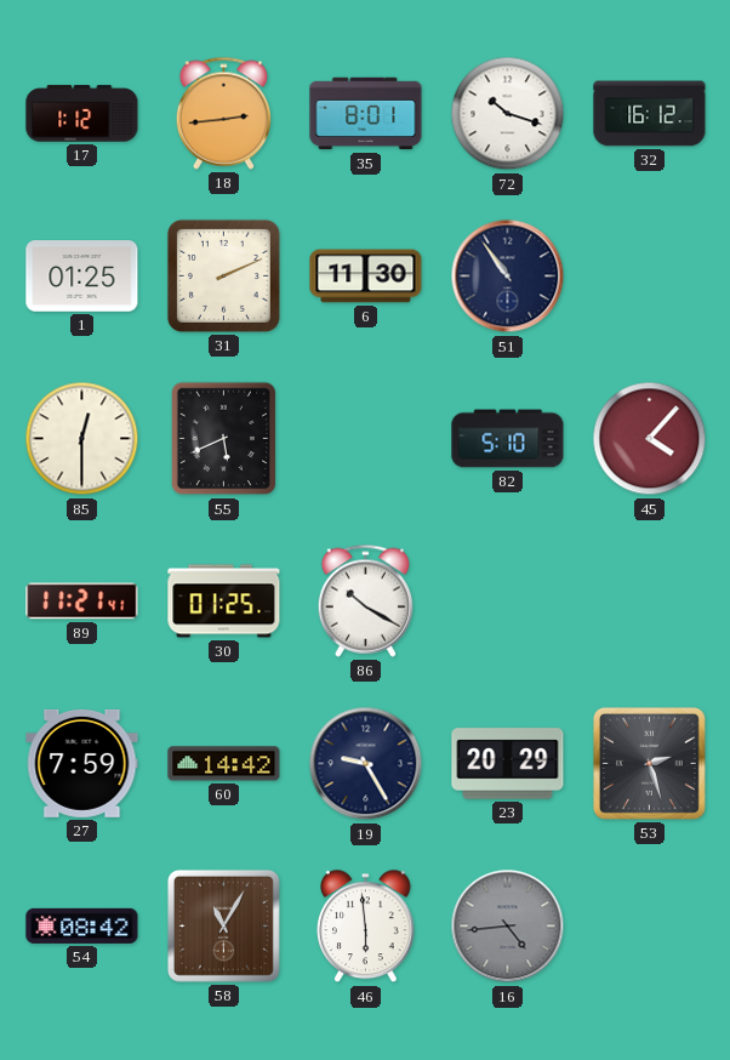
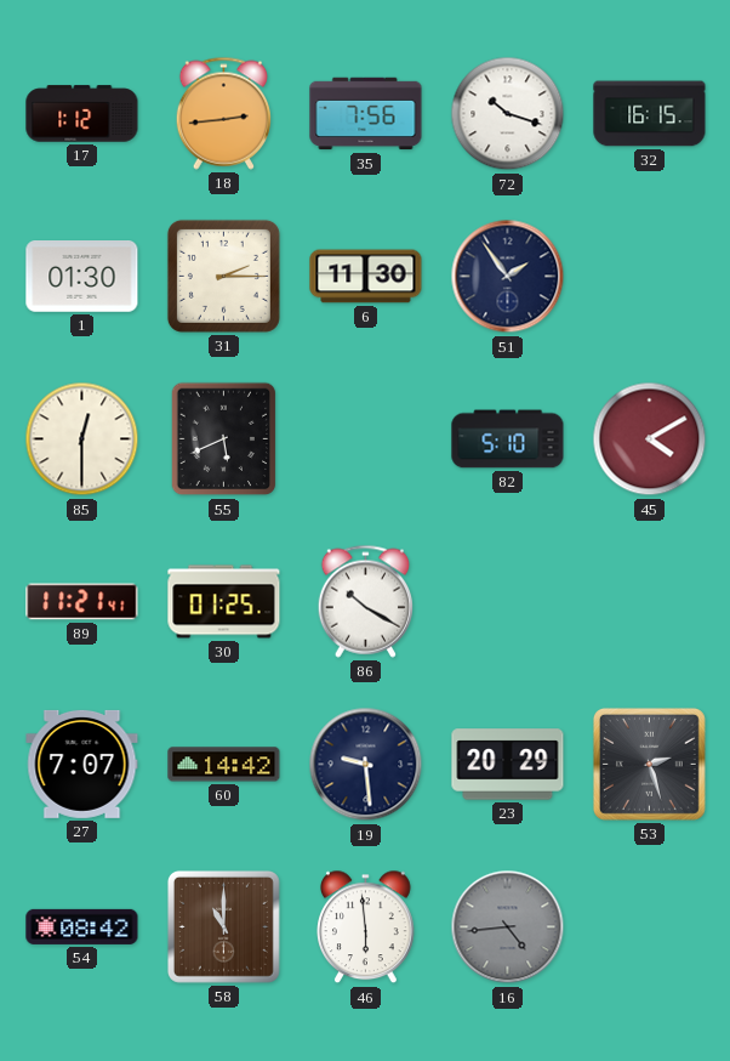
35: 8:01 -> 7:56
32: 16:12 -> 16:15
1: 01:25 -> 01:30
31: 2:11 -> 2:15
51: 10:54 -> 1:54
45: 4:07 -> 4:10
27: 7:59 -> 7:07
19: 9:25 -> 9:29
58: 11:05 -> 11:00
